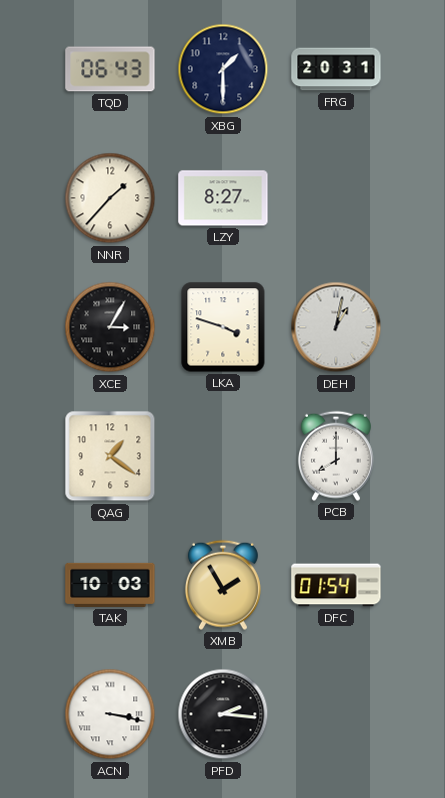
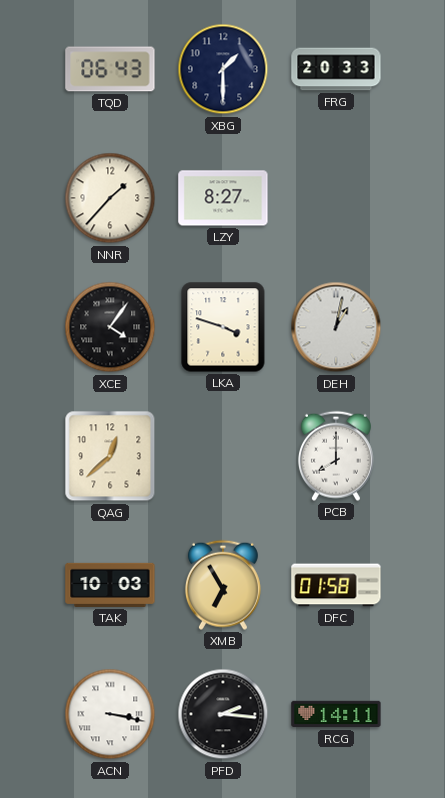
FRG: 20:31 -> 20:33
XCE: 3:05 -> 4:06
QAG: 1:21 -> 12:38
XMB: 1:55 -> 6:55
DFC: 01:54 -> 01:58
RCG: none -> 14:11
